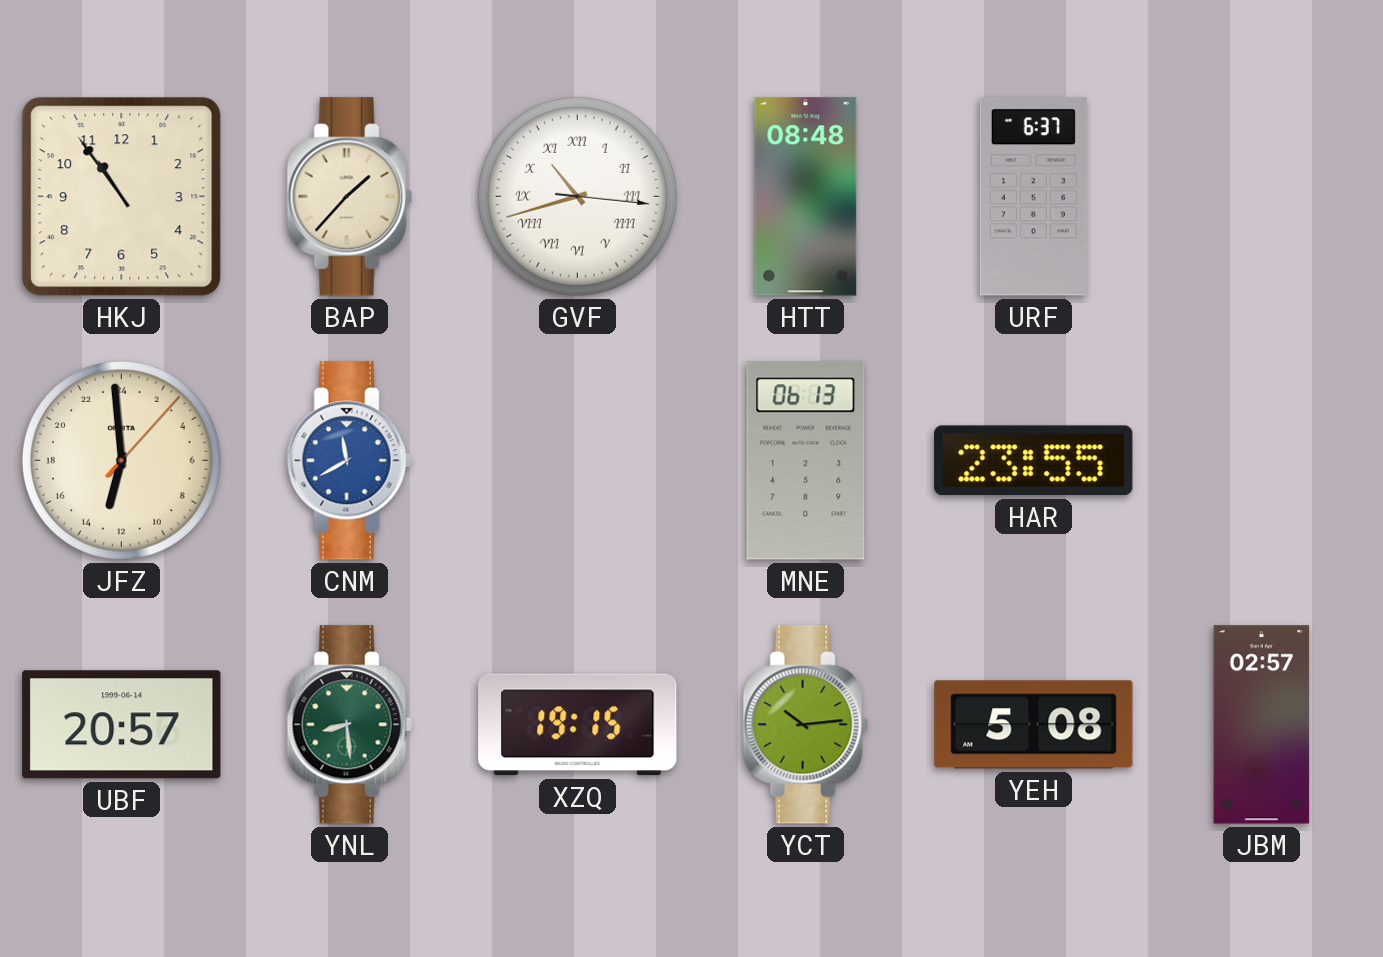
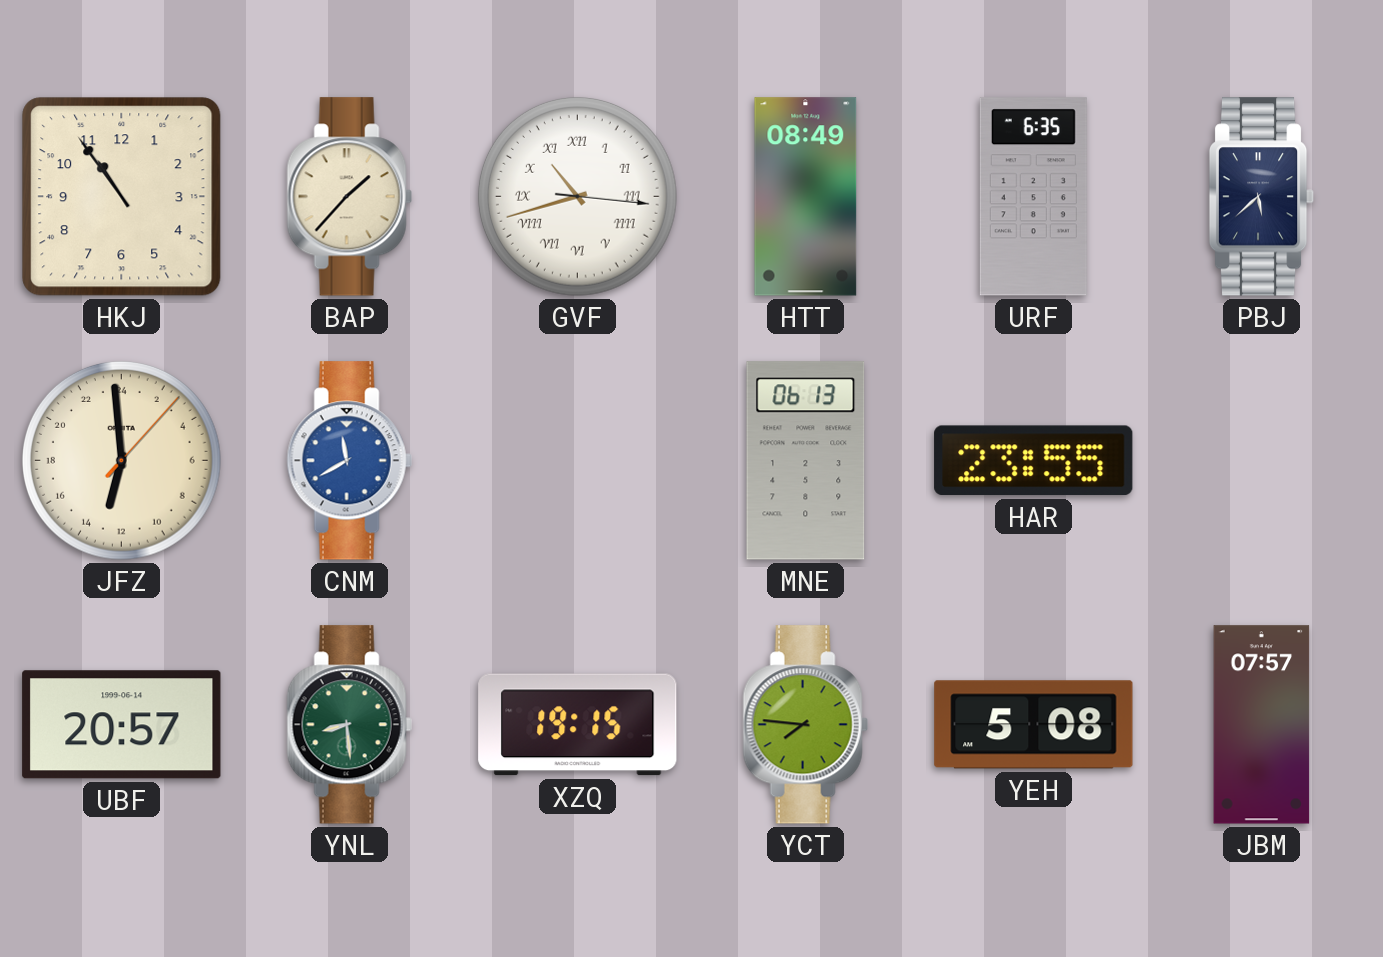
HTT: 08:48 -> 08:49
URF: 6:37 -> 6:35
PBJ: none -> 5:38
YCT: 10:14 -> 7:46
JBM: 02:57 -> 07:57
